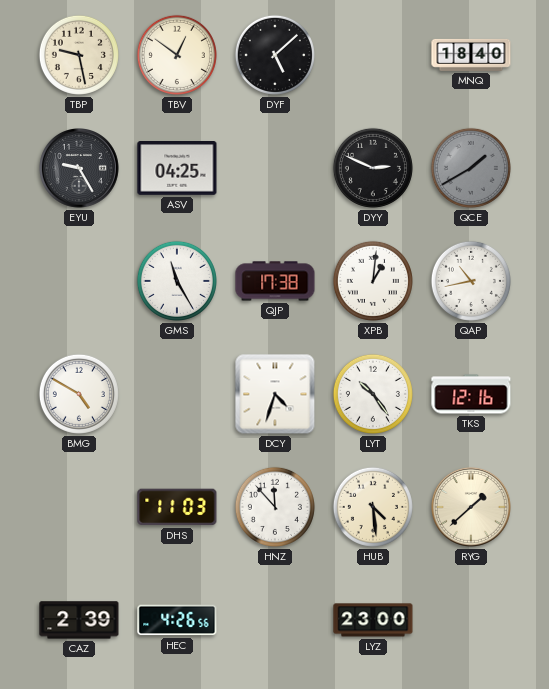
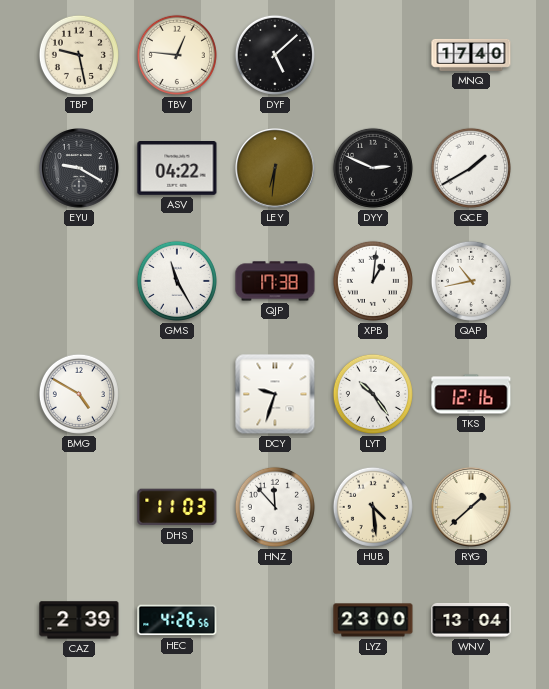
TBV: 12:51 -> 12:46
MNQ: 18:40 -> 17:40
EYU: 9:25 -> 9:20
ASV: 04:25 -> 04:22
LEY: none -> 6:31
QCE dial: grey -> white
DCY: 4:33 -> 9:33
WNV: none -> 13:04
